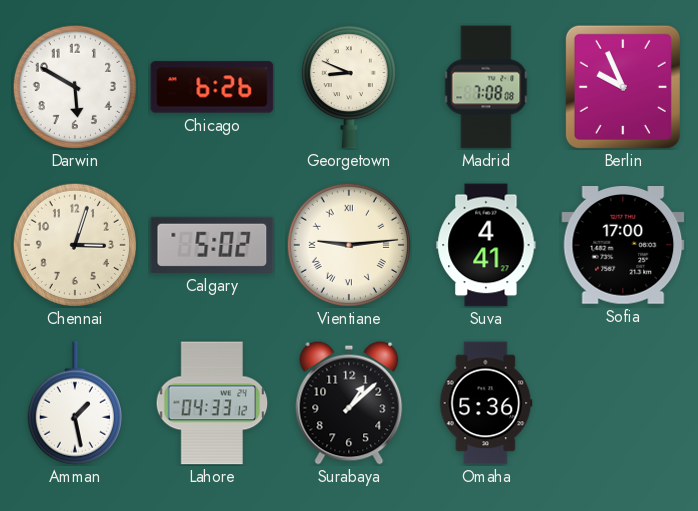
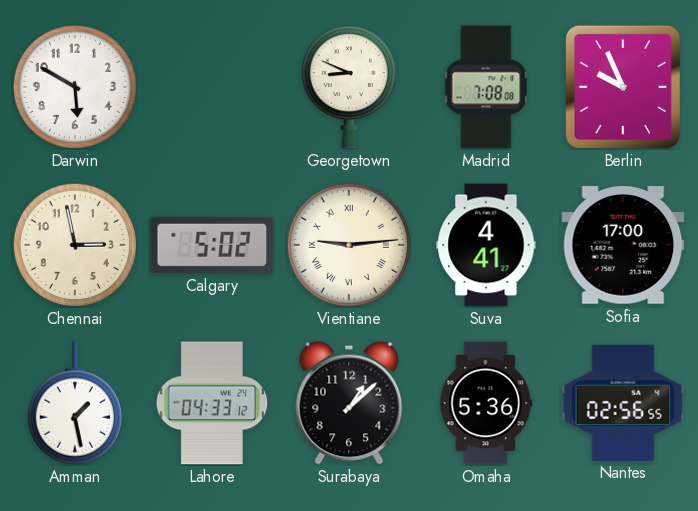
Chicago: 6:26 -> none
Chennai: 3:03 -> 2:58
Nantes: none -> 02:56
